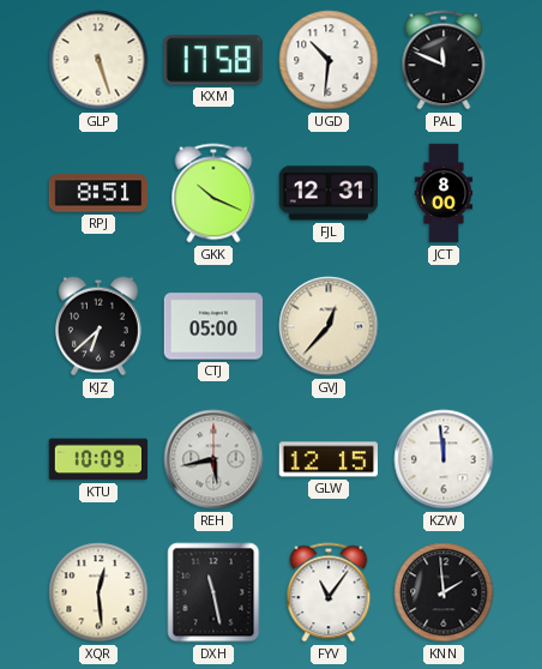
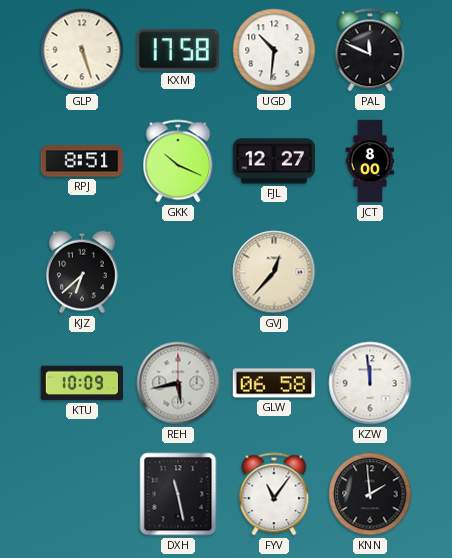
FJL: 12:31 -> 12:27
CTJ: 05:00 -> none
GLW: 12:15 -> 06:58
XQR: 12:29 -> none
